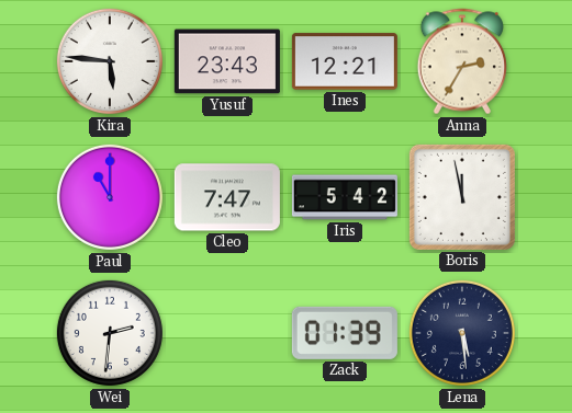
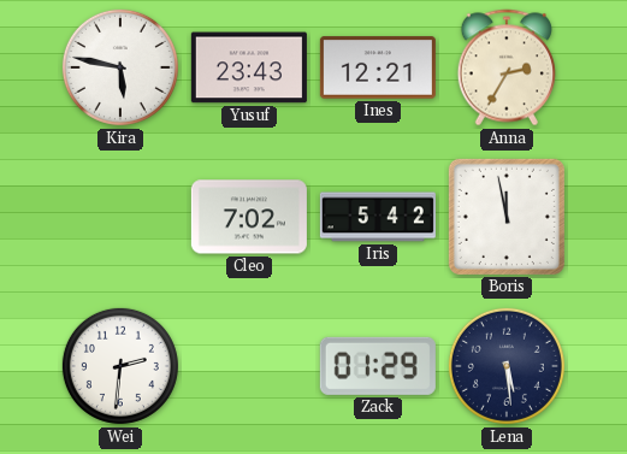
Kira: 5:46 -> 5:47
Paul: 11:00 -> none
Cleo: 7:47 -> 7:02
Zack: 01:39 -> 01:29
